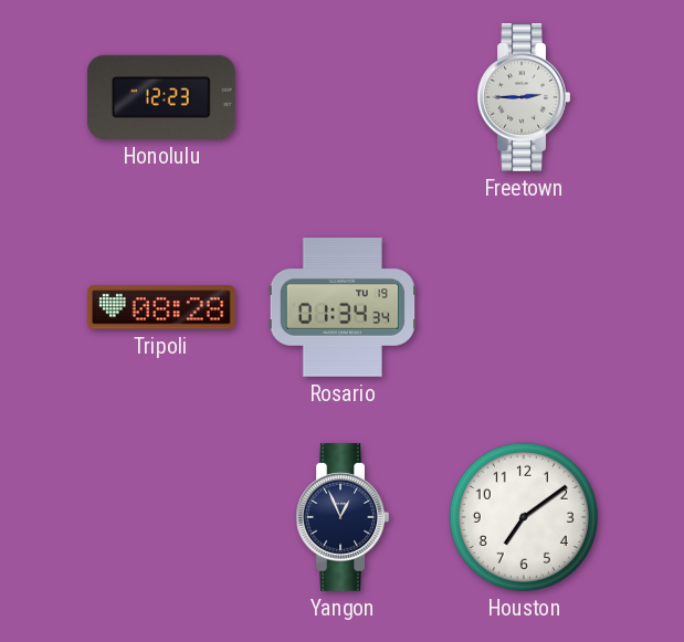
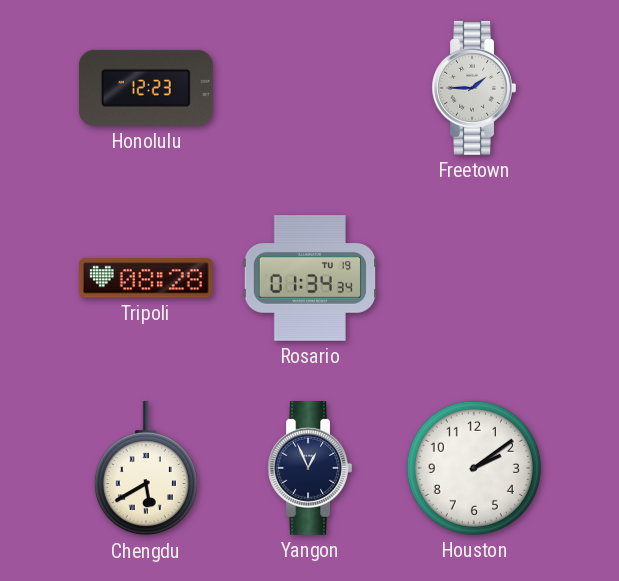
Freetown: 2:45 -> 1:45
Chengdu: none -> 5:40
Houston: 7:09 -> 2:09
